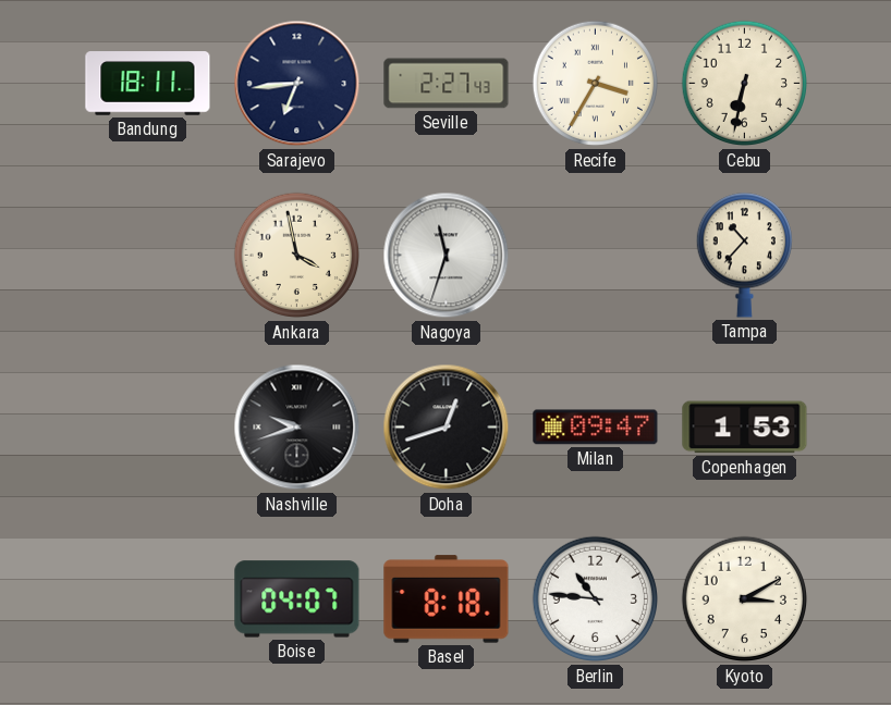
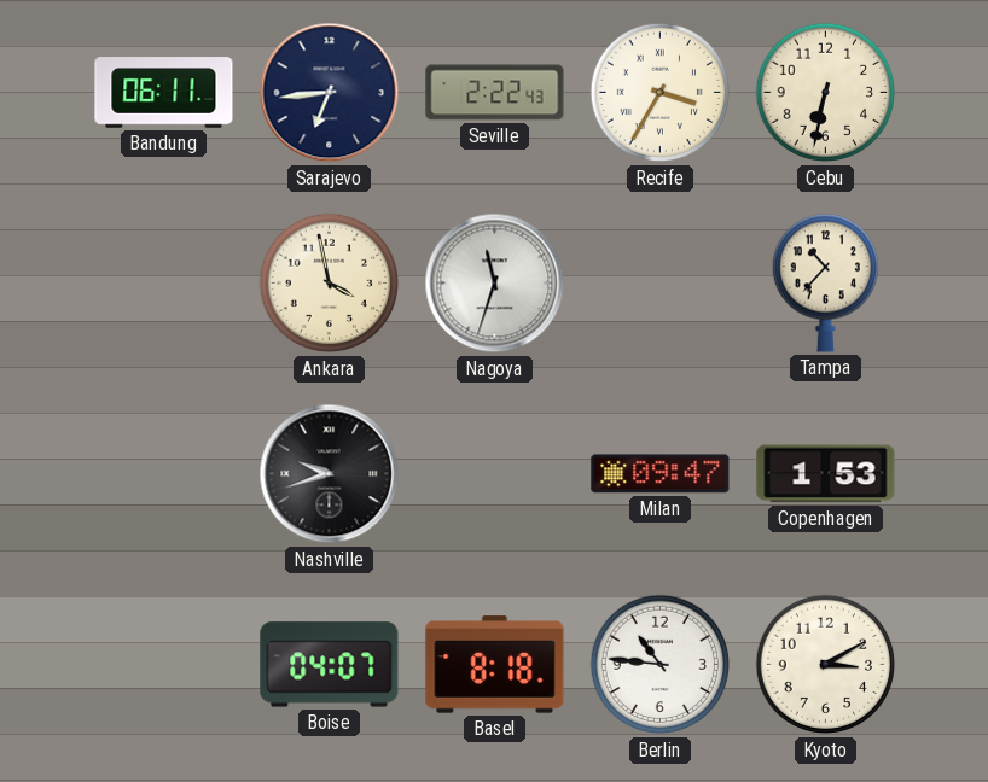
Bandung: 18:11 -> 06:11
Seville: 2:27 -> 2:22
Doha: 12:42 -> none
